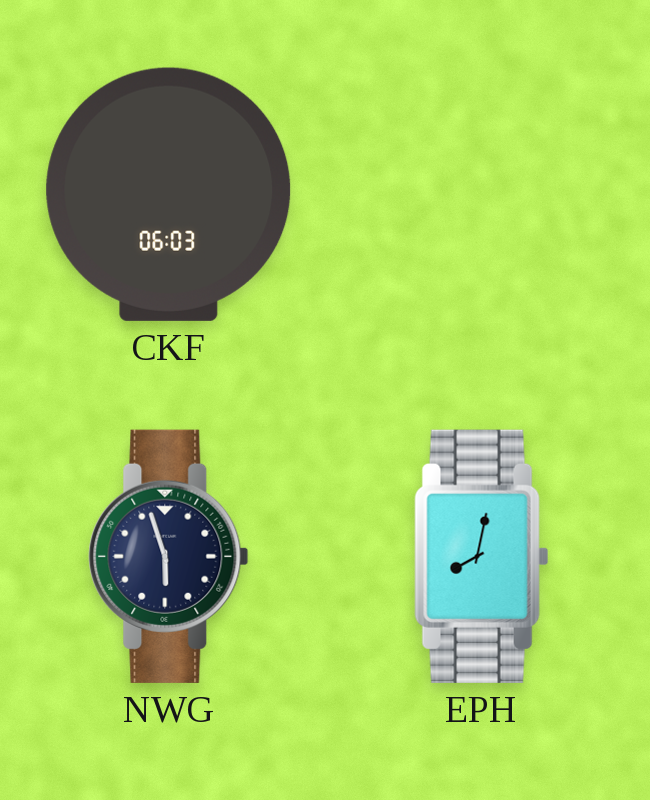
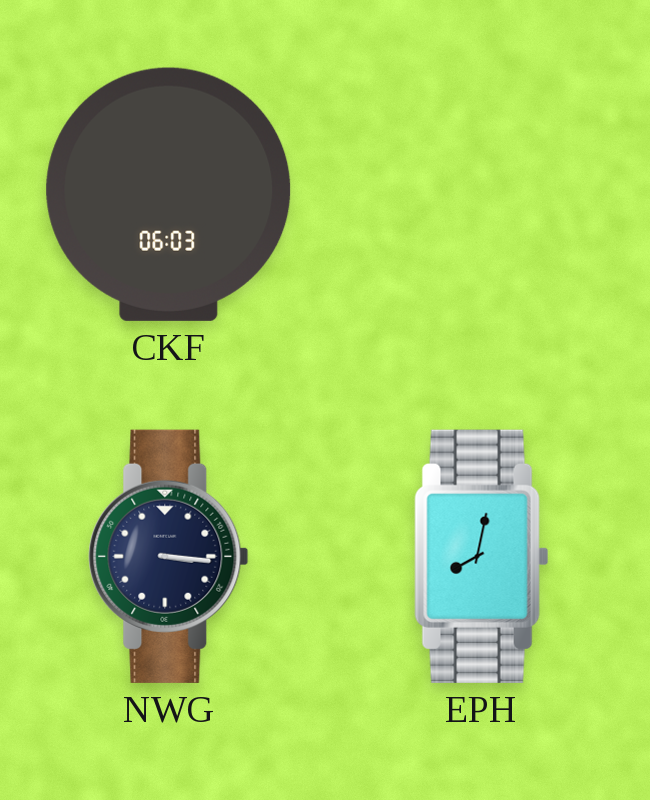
NWG: 5:57 -> 3:16
